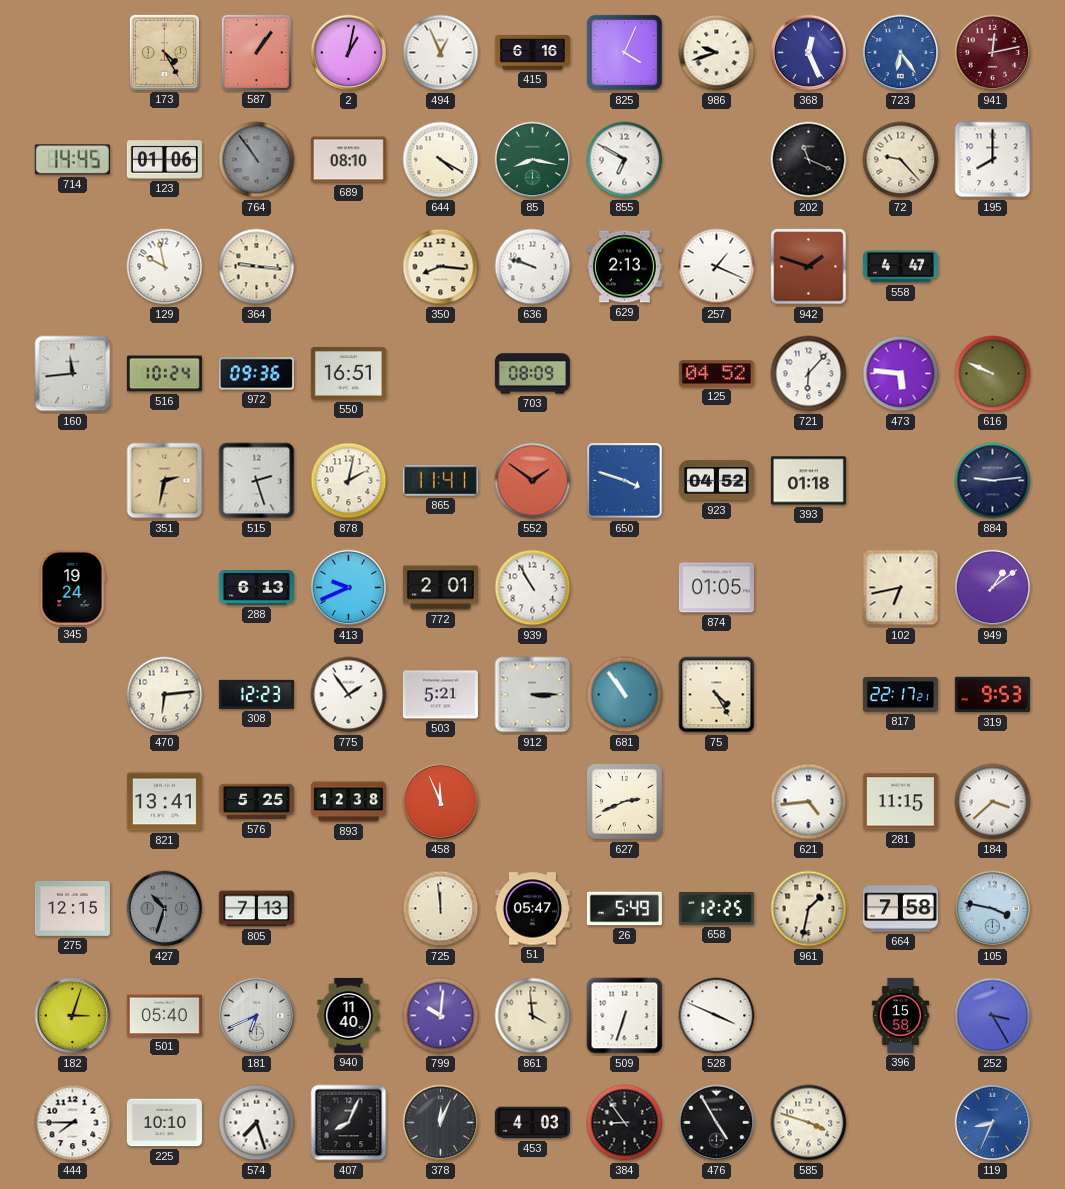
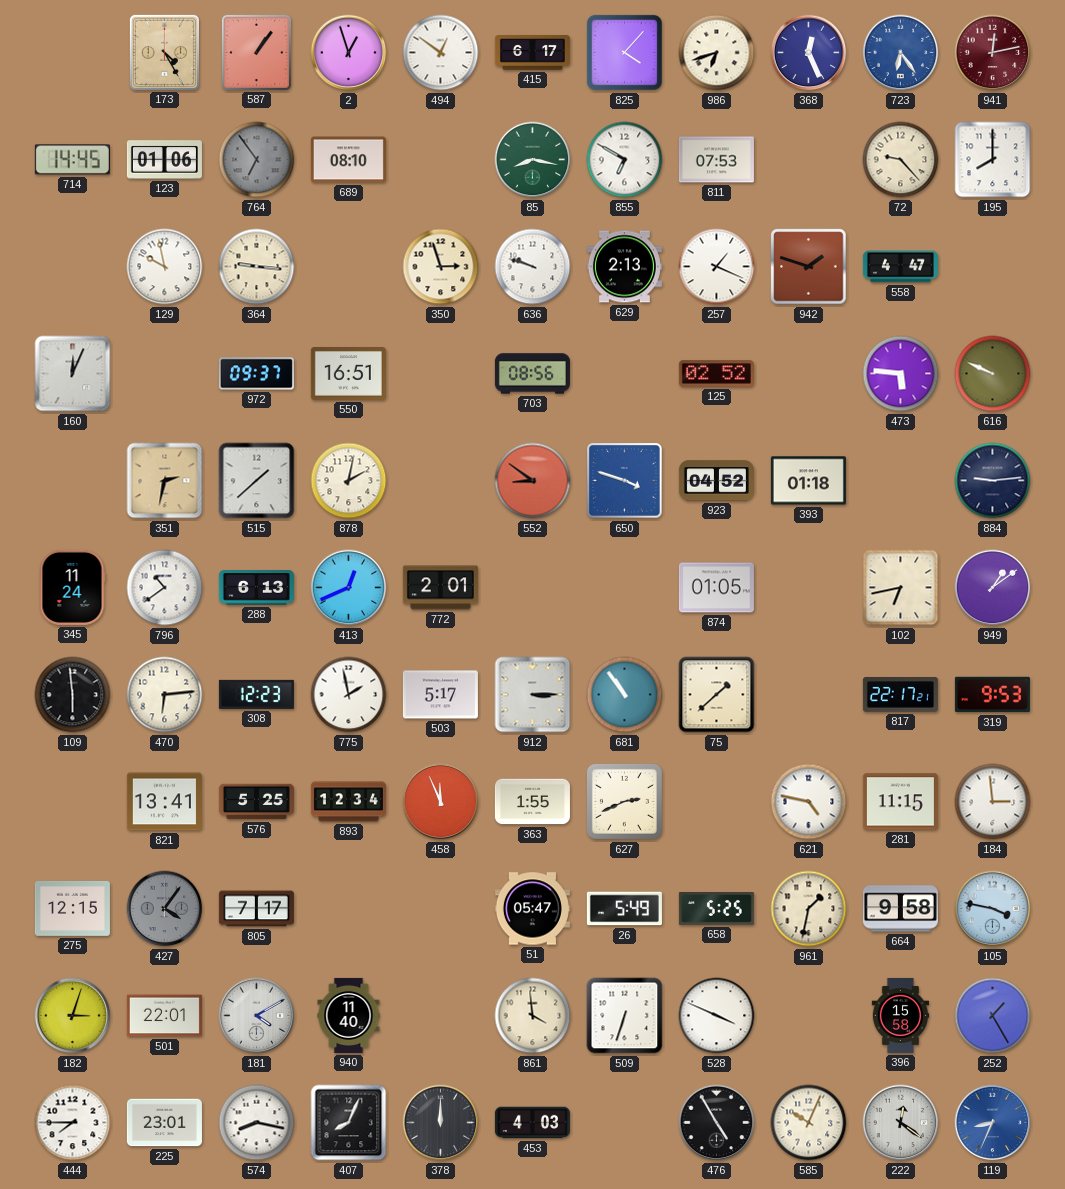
2: 1:02 -> 12:57
494: 12:56 -> 12:51
415: 6:16 -> 6:17
825: 4:04 -> 4:07
986: 9:42 -> 6:42
764: 10:54 -> 6:54
644: 4:20 -> none
811: none -> 07:53
202: 11:19 -> none
350: 8:16 -> 2:57
160: 11:44 -> 12:04
516: 10:24 -> none
972: 09:36 -> 09:37
703: 08:09 -> 08:56
125: 04:52 -> 02:52
721: 6:07 -> none
515: 2:27 -> 1:38
865: 11:41 -> none
552: 1:51 -> 8:51
345: 19:24 -> 11:24
796: none -> 10:39
413: 9:41 -> 12:41
939: 10:55 -> none
109: none -> 5:59
775: 1:54 -> 1:58
503: 5:21 -> 5:17
75: 4:25 -> 1:38
893: 12:38 -> 12:34
363: none -> 1:55
621: 4:44 -> 4:47
184: 3:38 -> 2:59
427: 10:33 -> 4:06
805: 7:13 -> 7:17
725: 11:59 -> none
658: 12:25 -> 5:25
664: 7:58 -> 9:58
501: 05:40 -> 22:01
181: 6:41 -> 4:10
799: 10:01 -> none
252: 3:25 -> 1:25
225: 10:10 -> 23:01
574: 7:27 -> 8:17
378: 12:04 -> 12:00
384: 8:54 -> none
585: 3:48 -> 10:04
222: none -> 12:21
